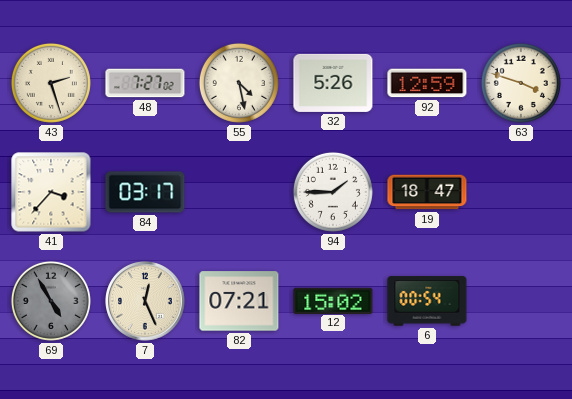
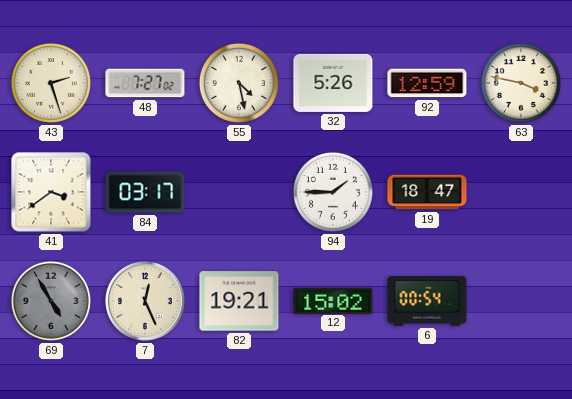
63: 3:48 -> 3:47
41: 3:37 -> 3:39
82: 07:21 -> 19:21
